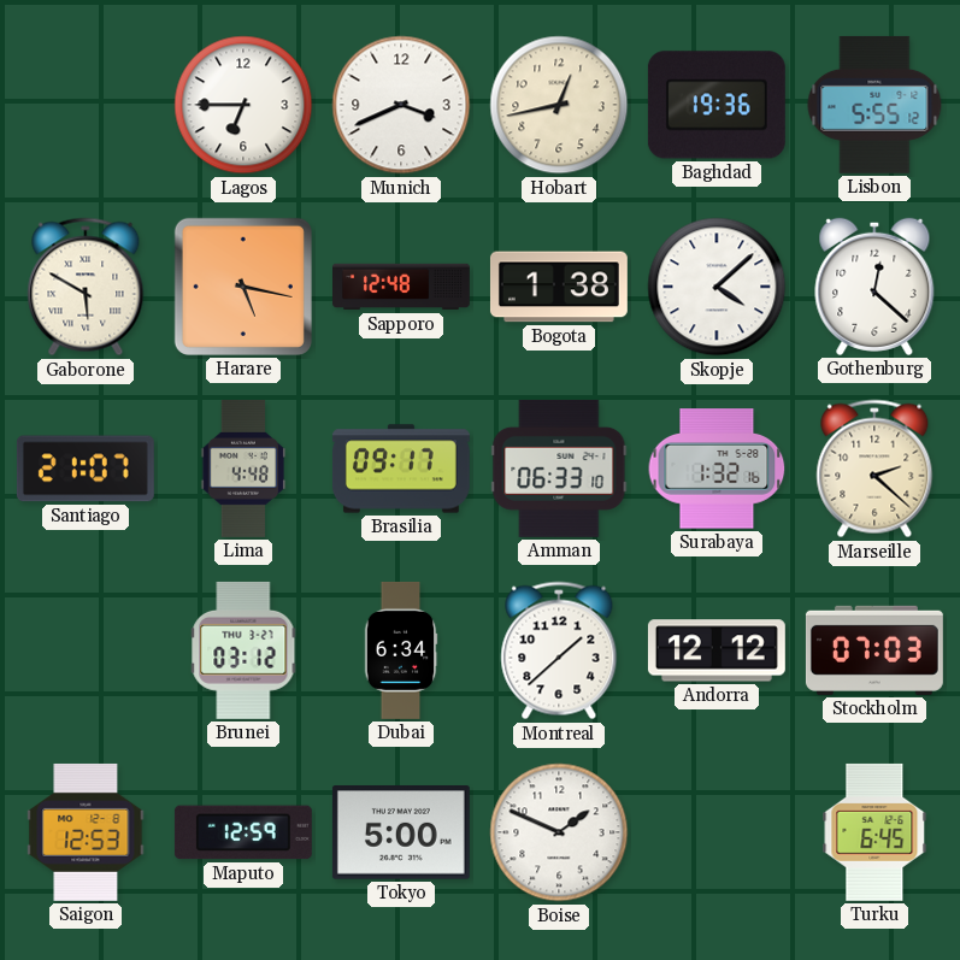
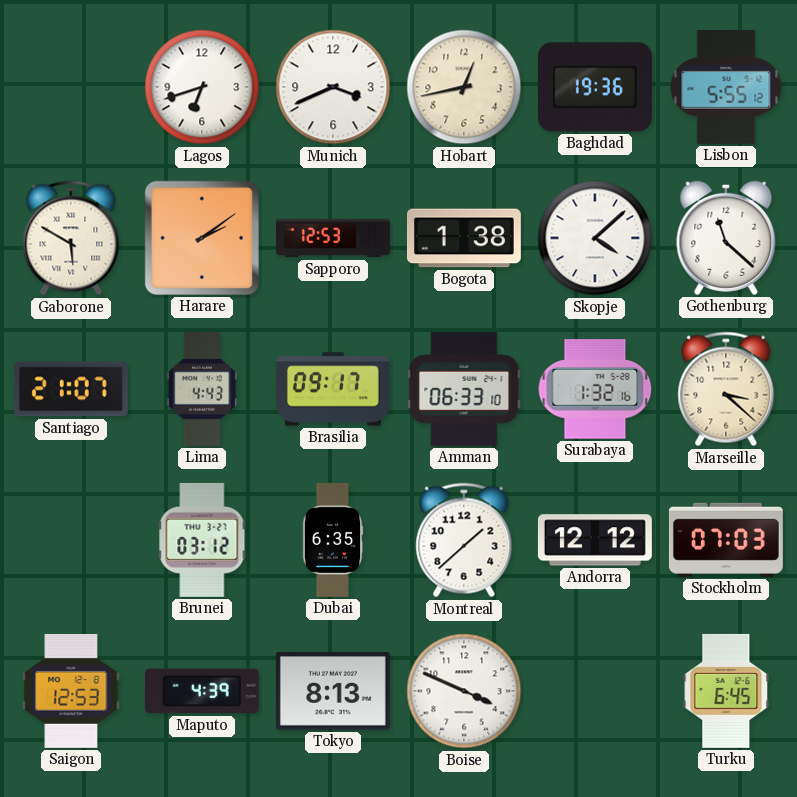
Lagos: 6:45 -> 6:42
Harare: 5:17 -> 2:09
Sapporo: 12:48 -> 12:53
Gothenburg: 12:22 -> 11:22
Lima: 4:48 -> 4:43
Marseille: 2:22 -> 3:22
Dubai: 6:34 -> 6:35
Maputo: 12:59 -> 4:39
Tokyo: 5:00 -> 8:13
Boise: 1:49 -> 3:49
